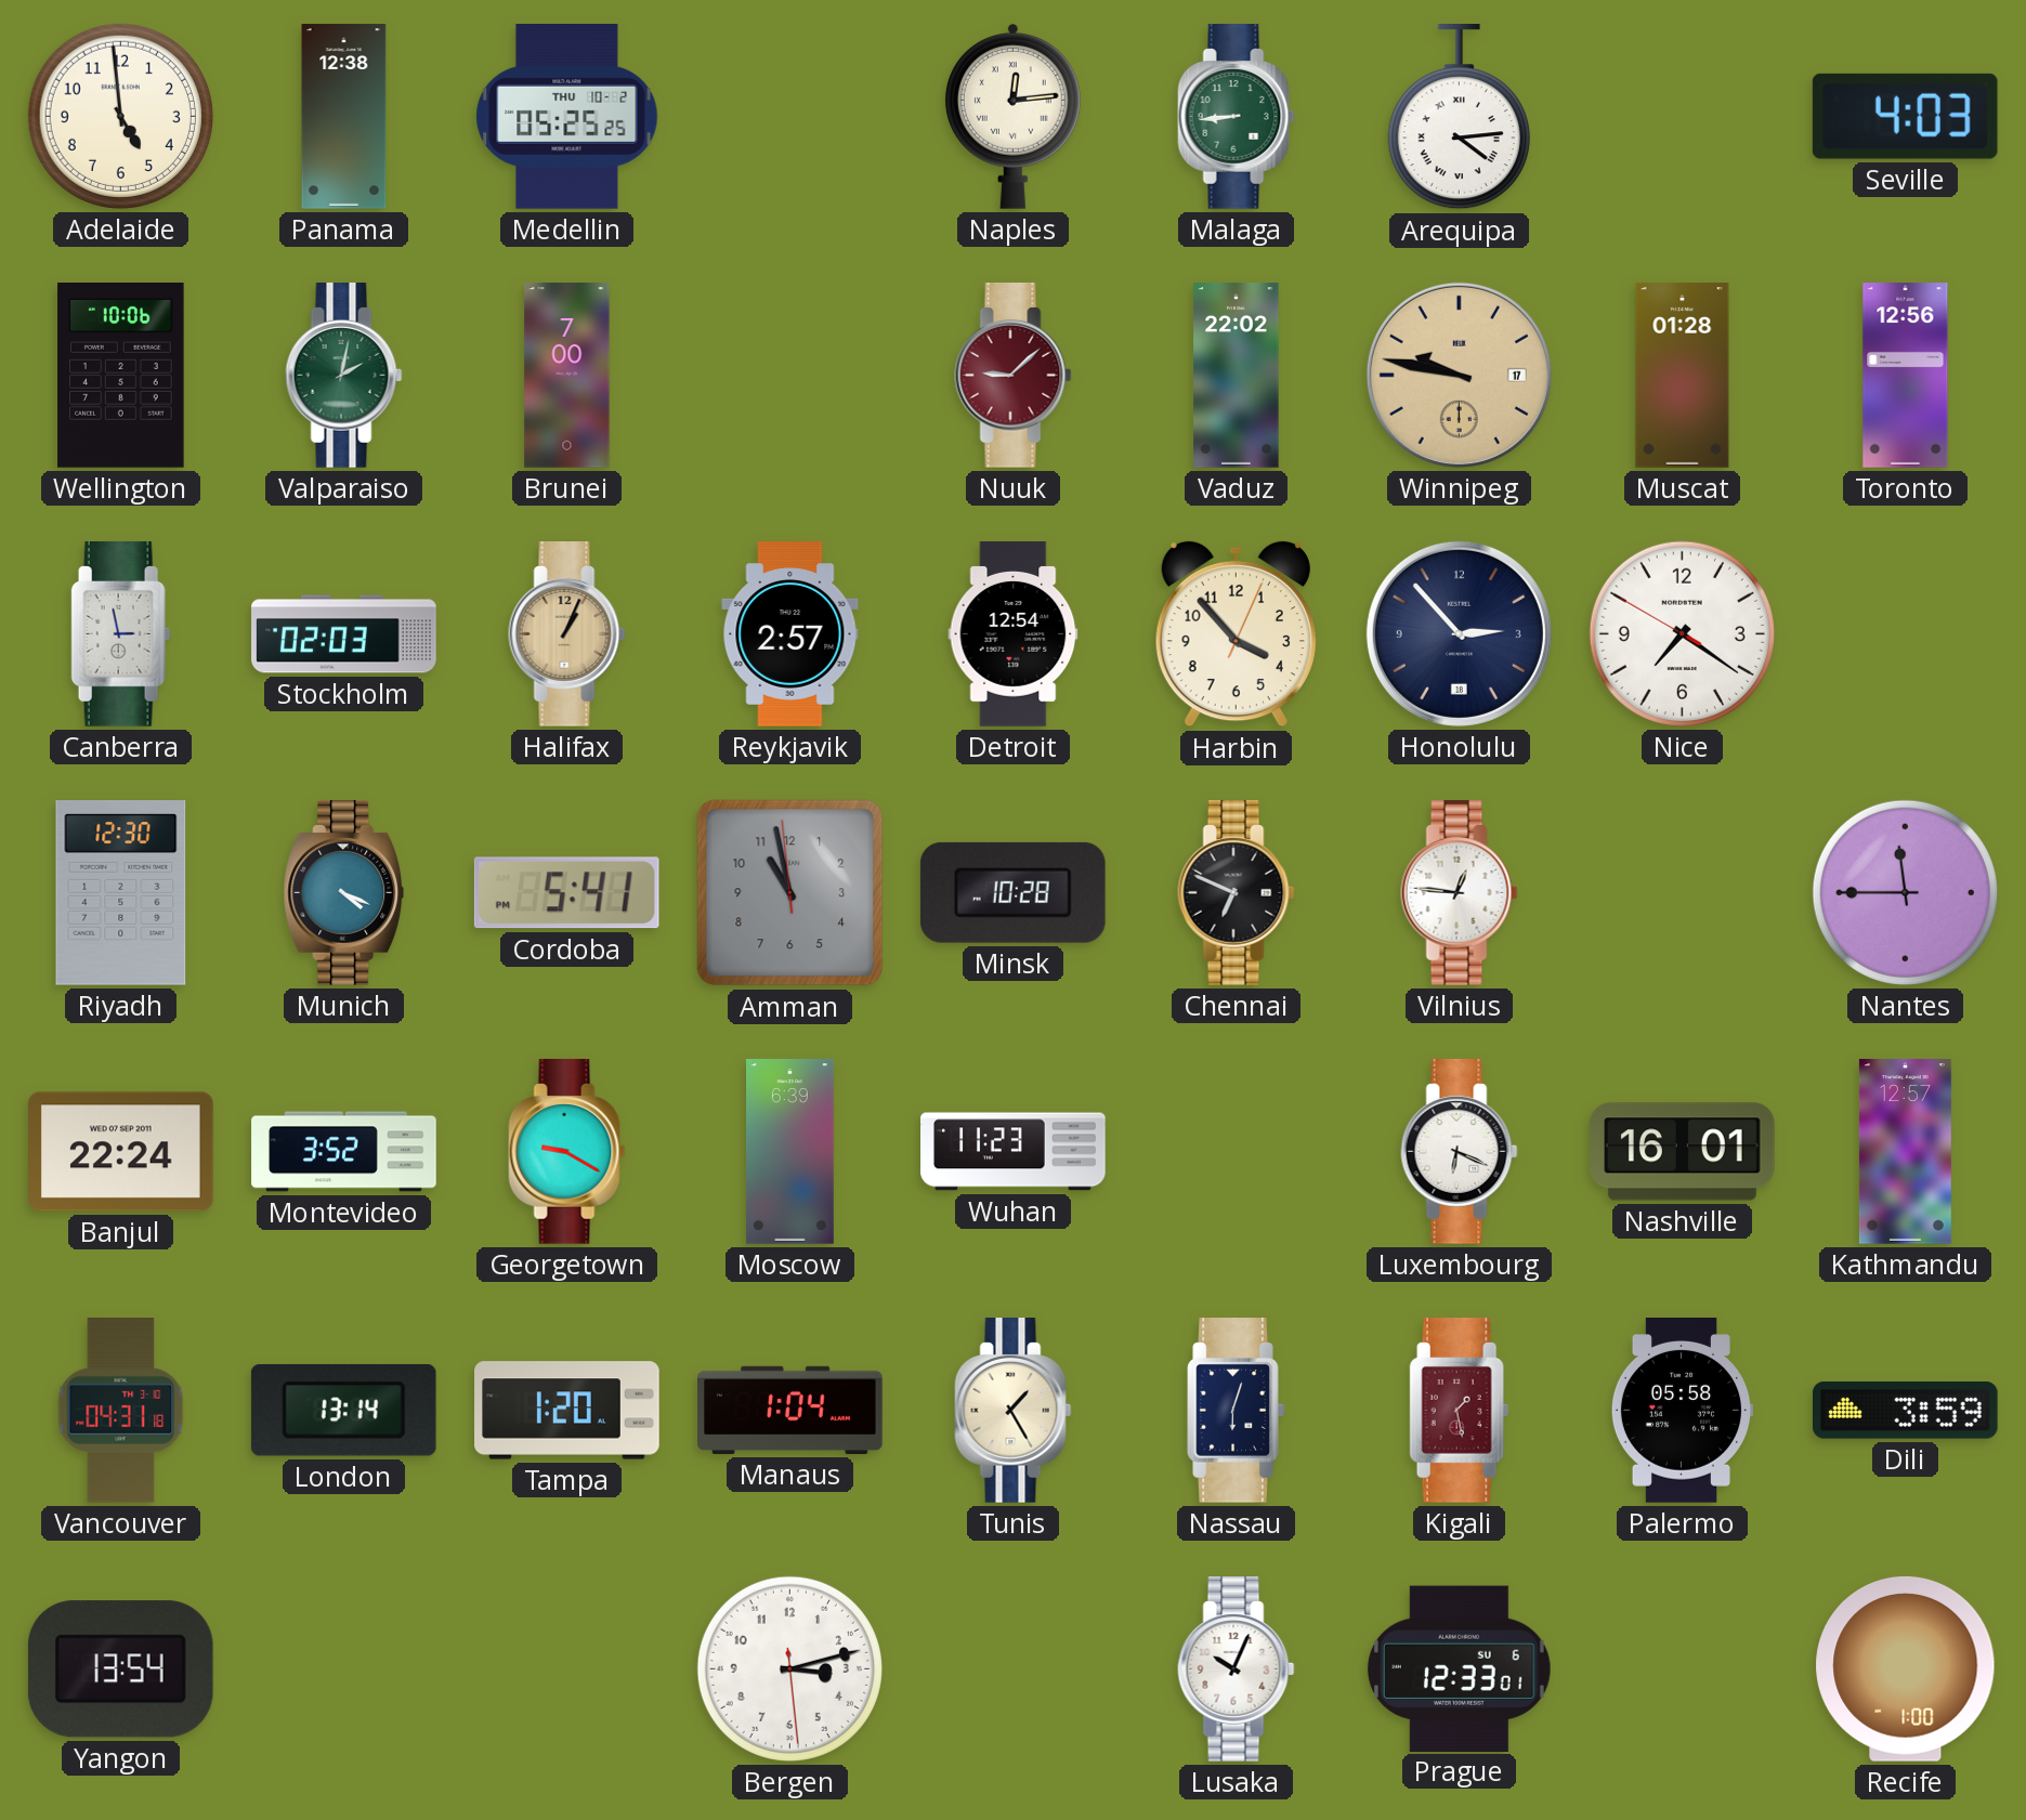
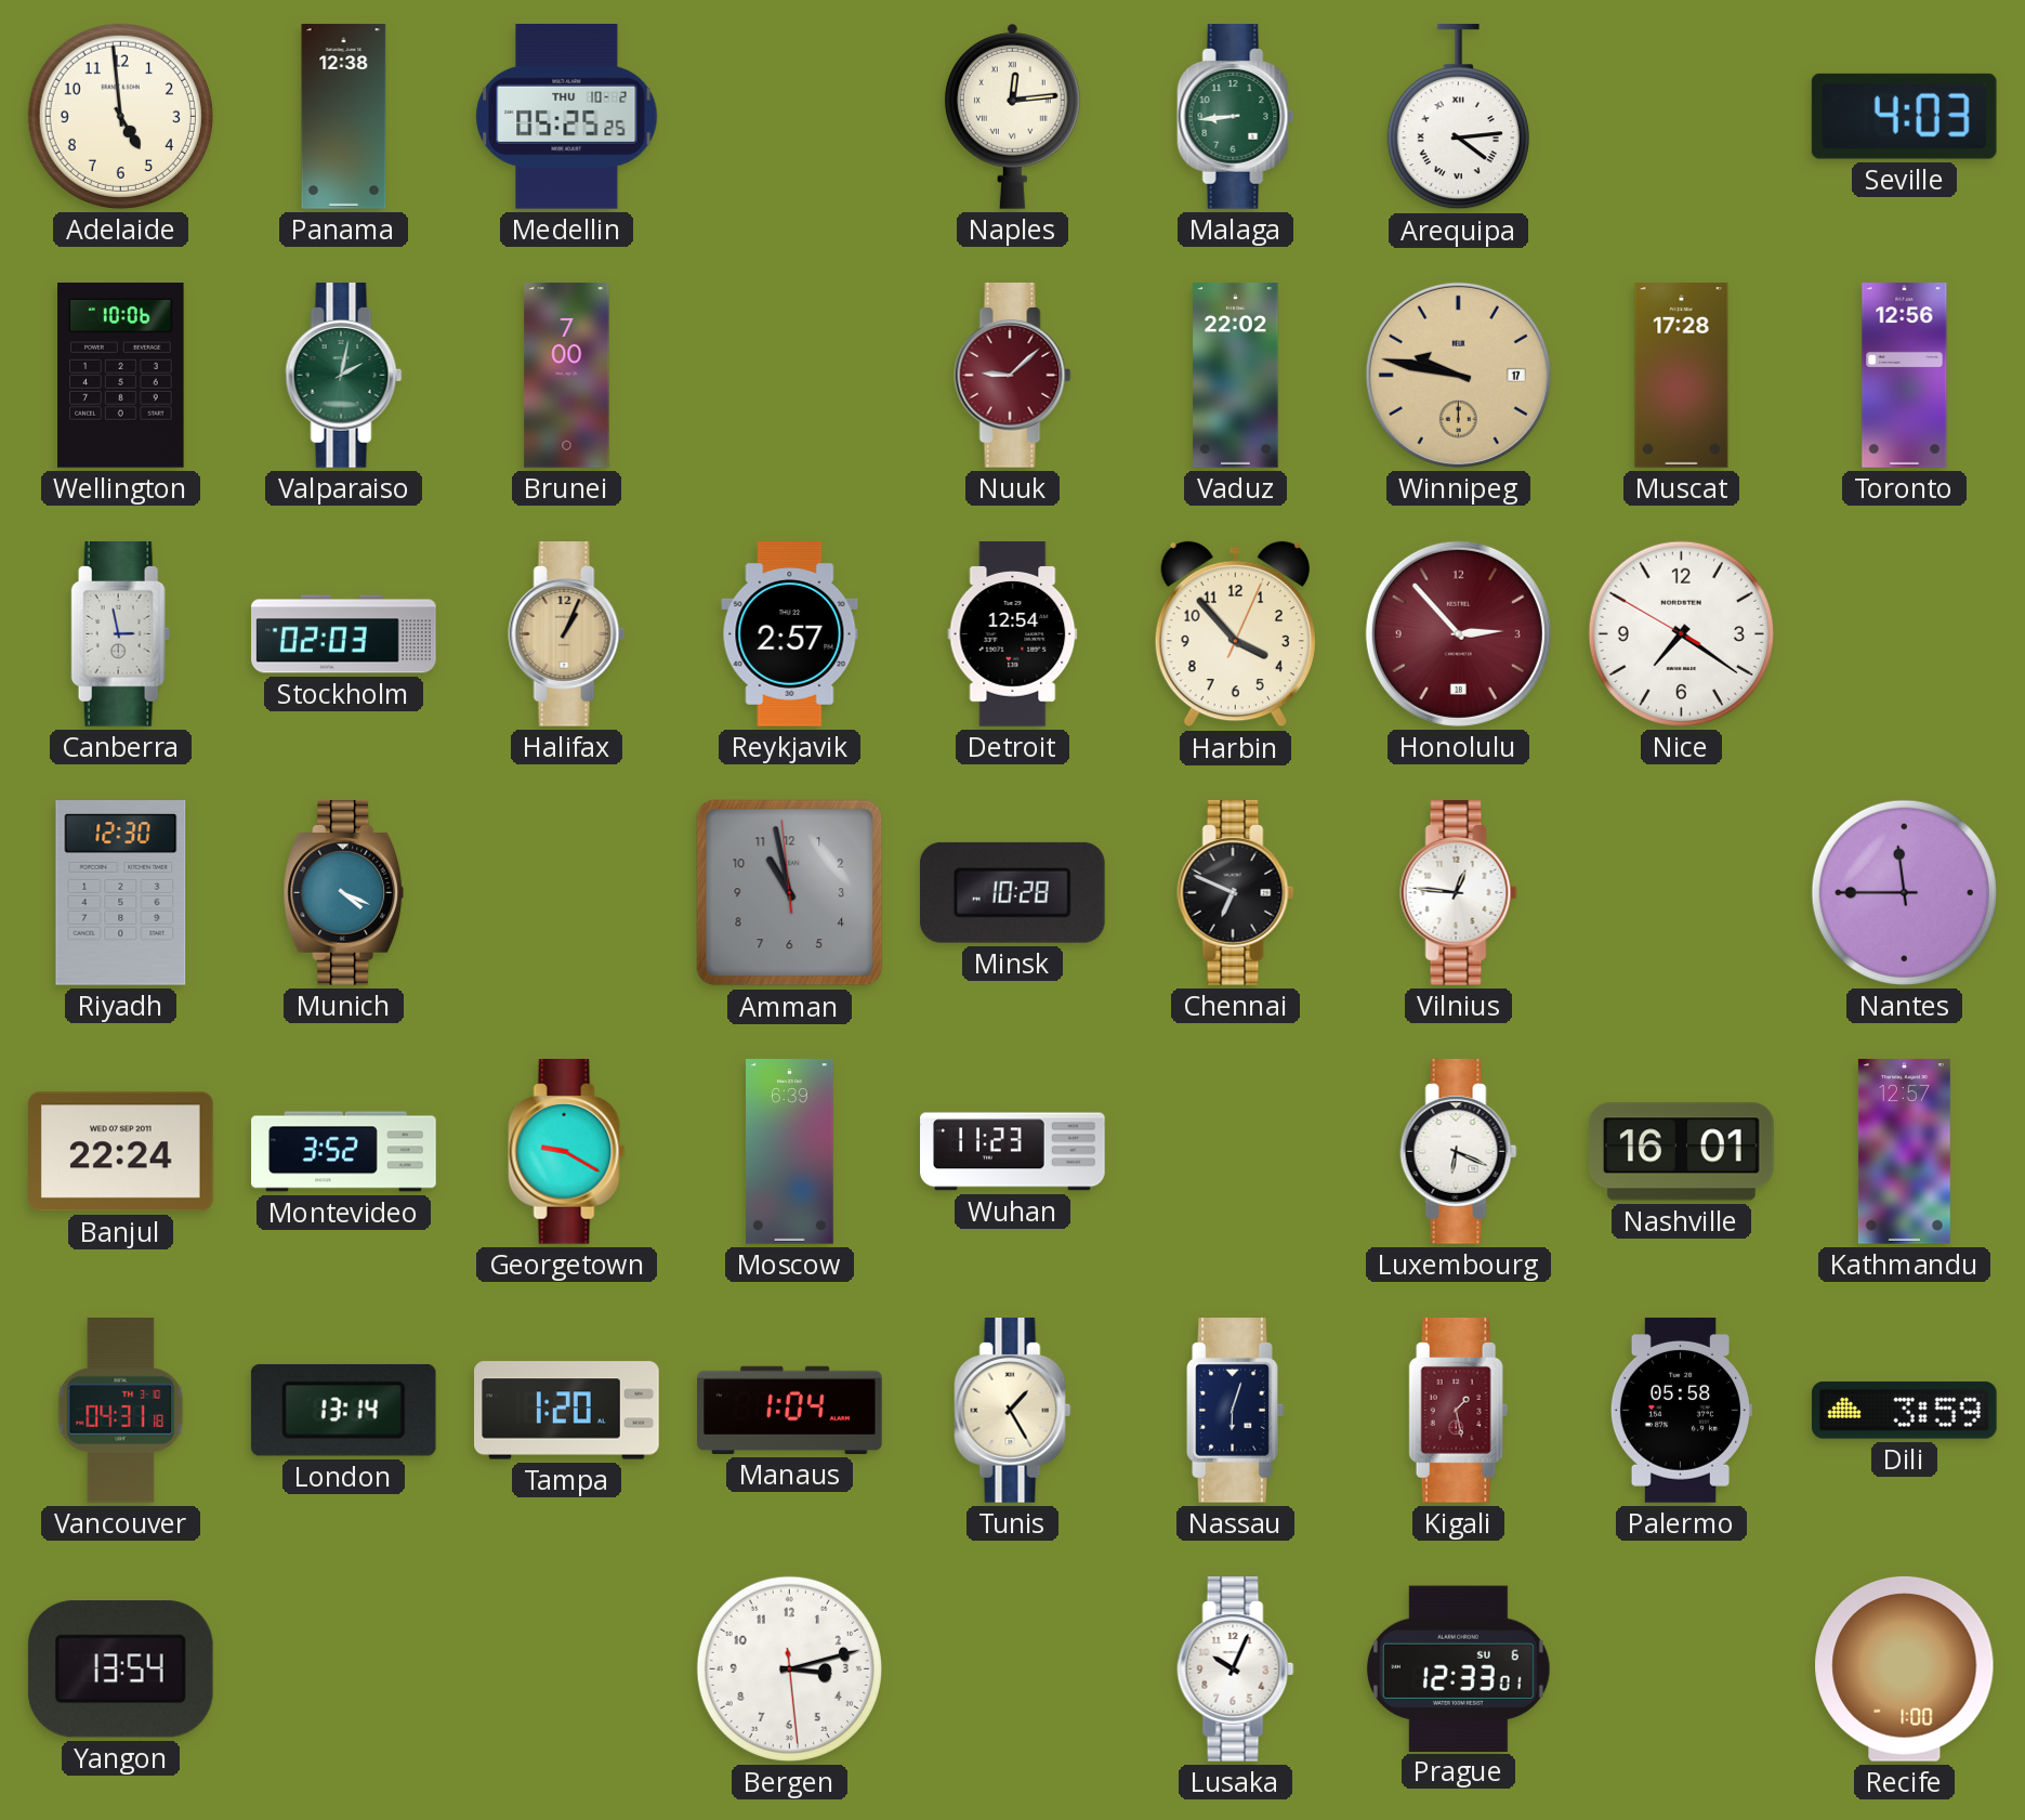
Muscat: 01:28 -> 17:28
Honolulu dial: navy -> burgundy
Cordoba: 5:41 -> none
